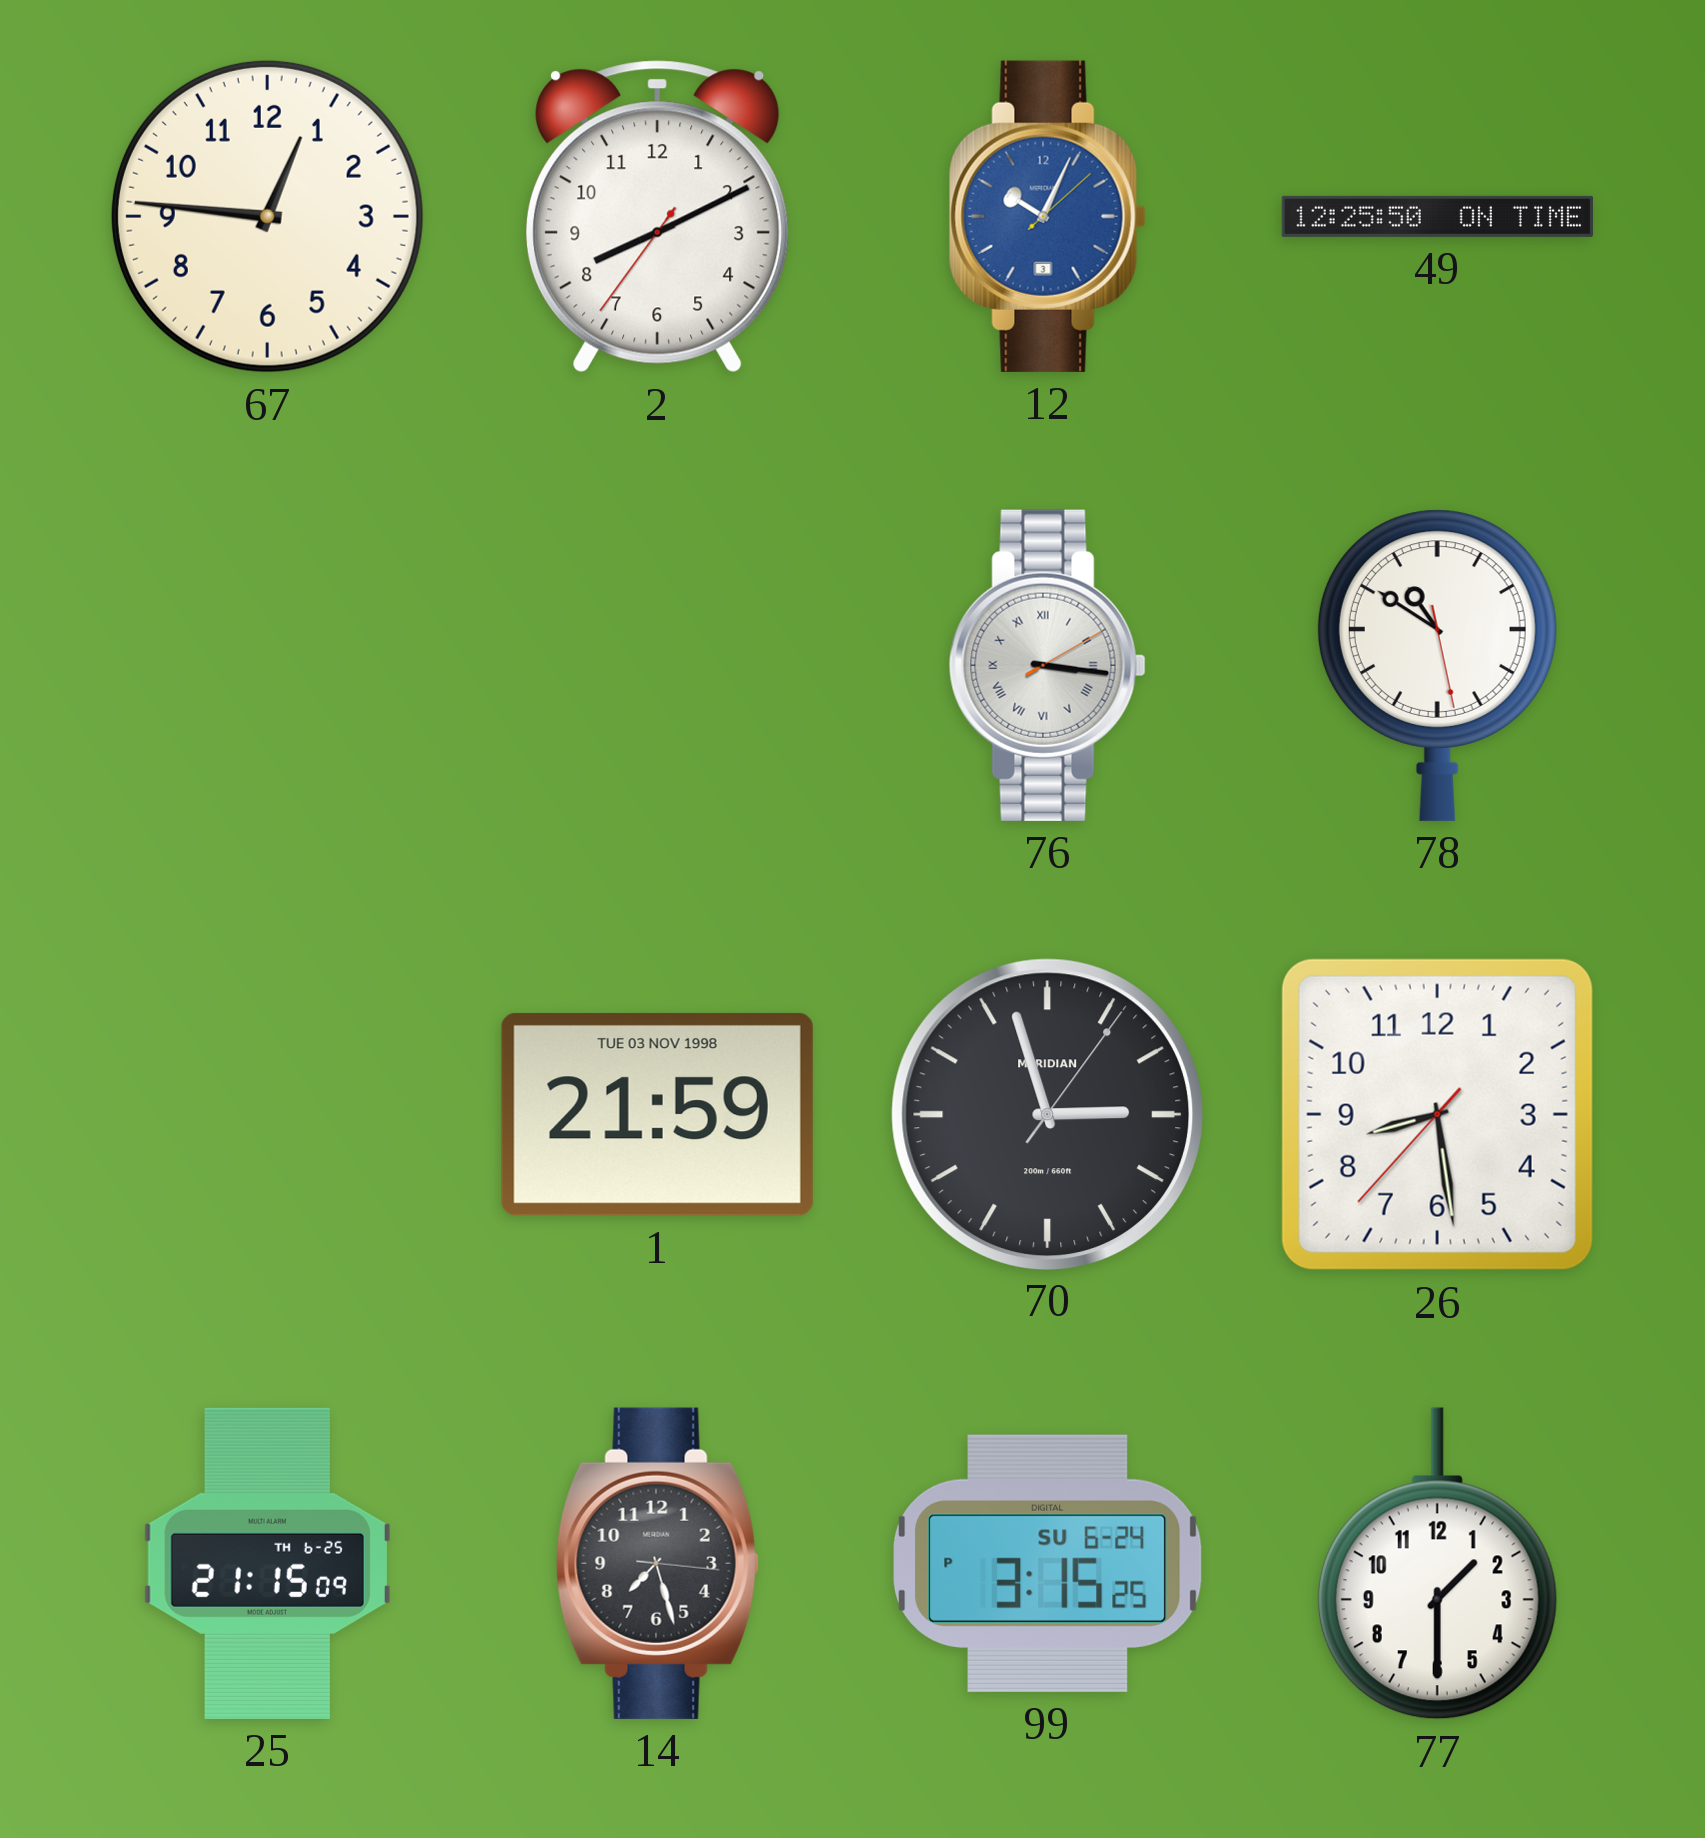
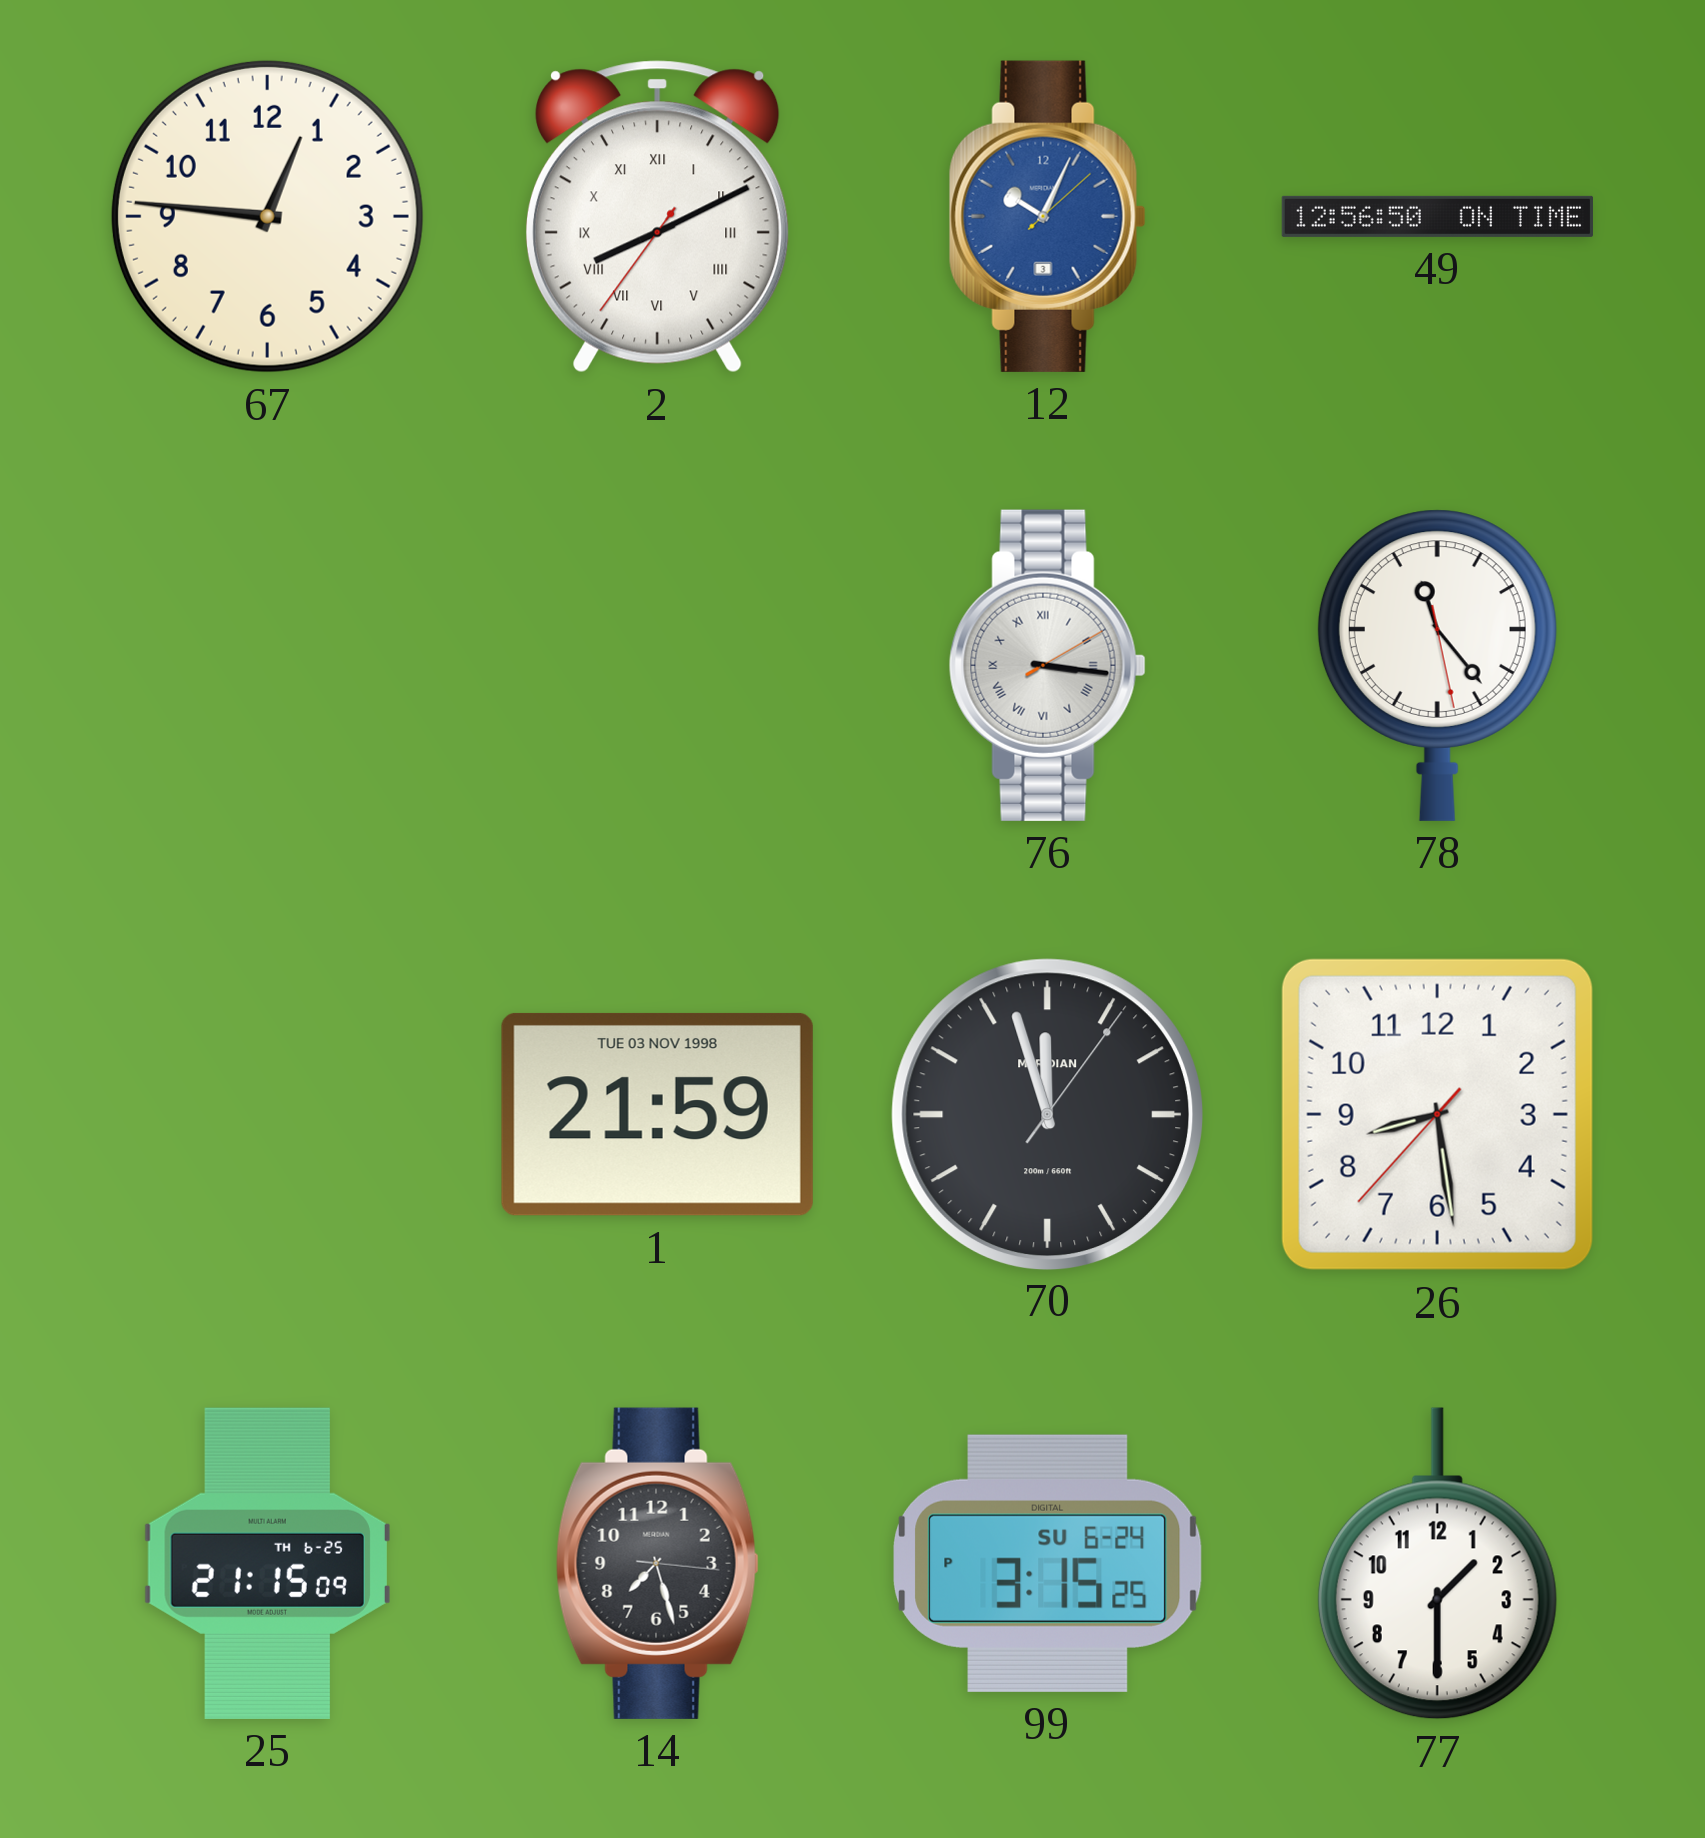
2 numerals: Arabic -> Roman
49: 12:25 -> 12:56
78: 10:50 -> 11:23
70: 2:57 -> 11:57
